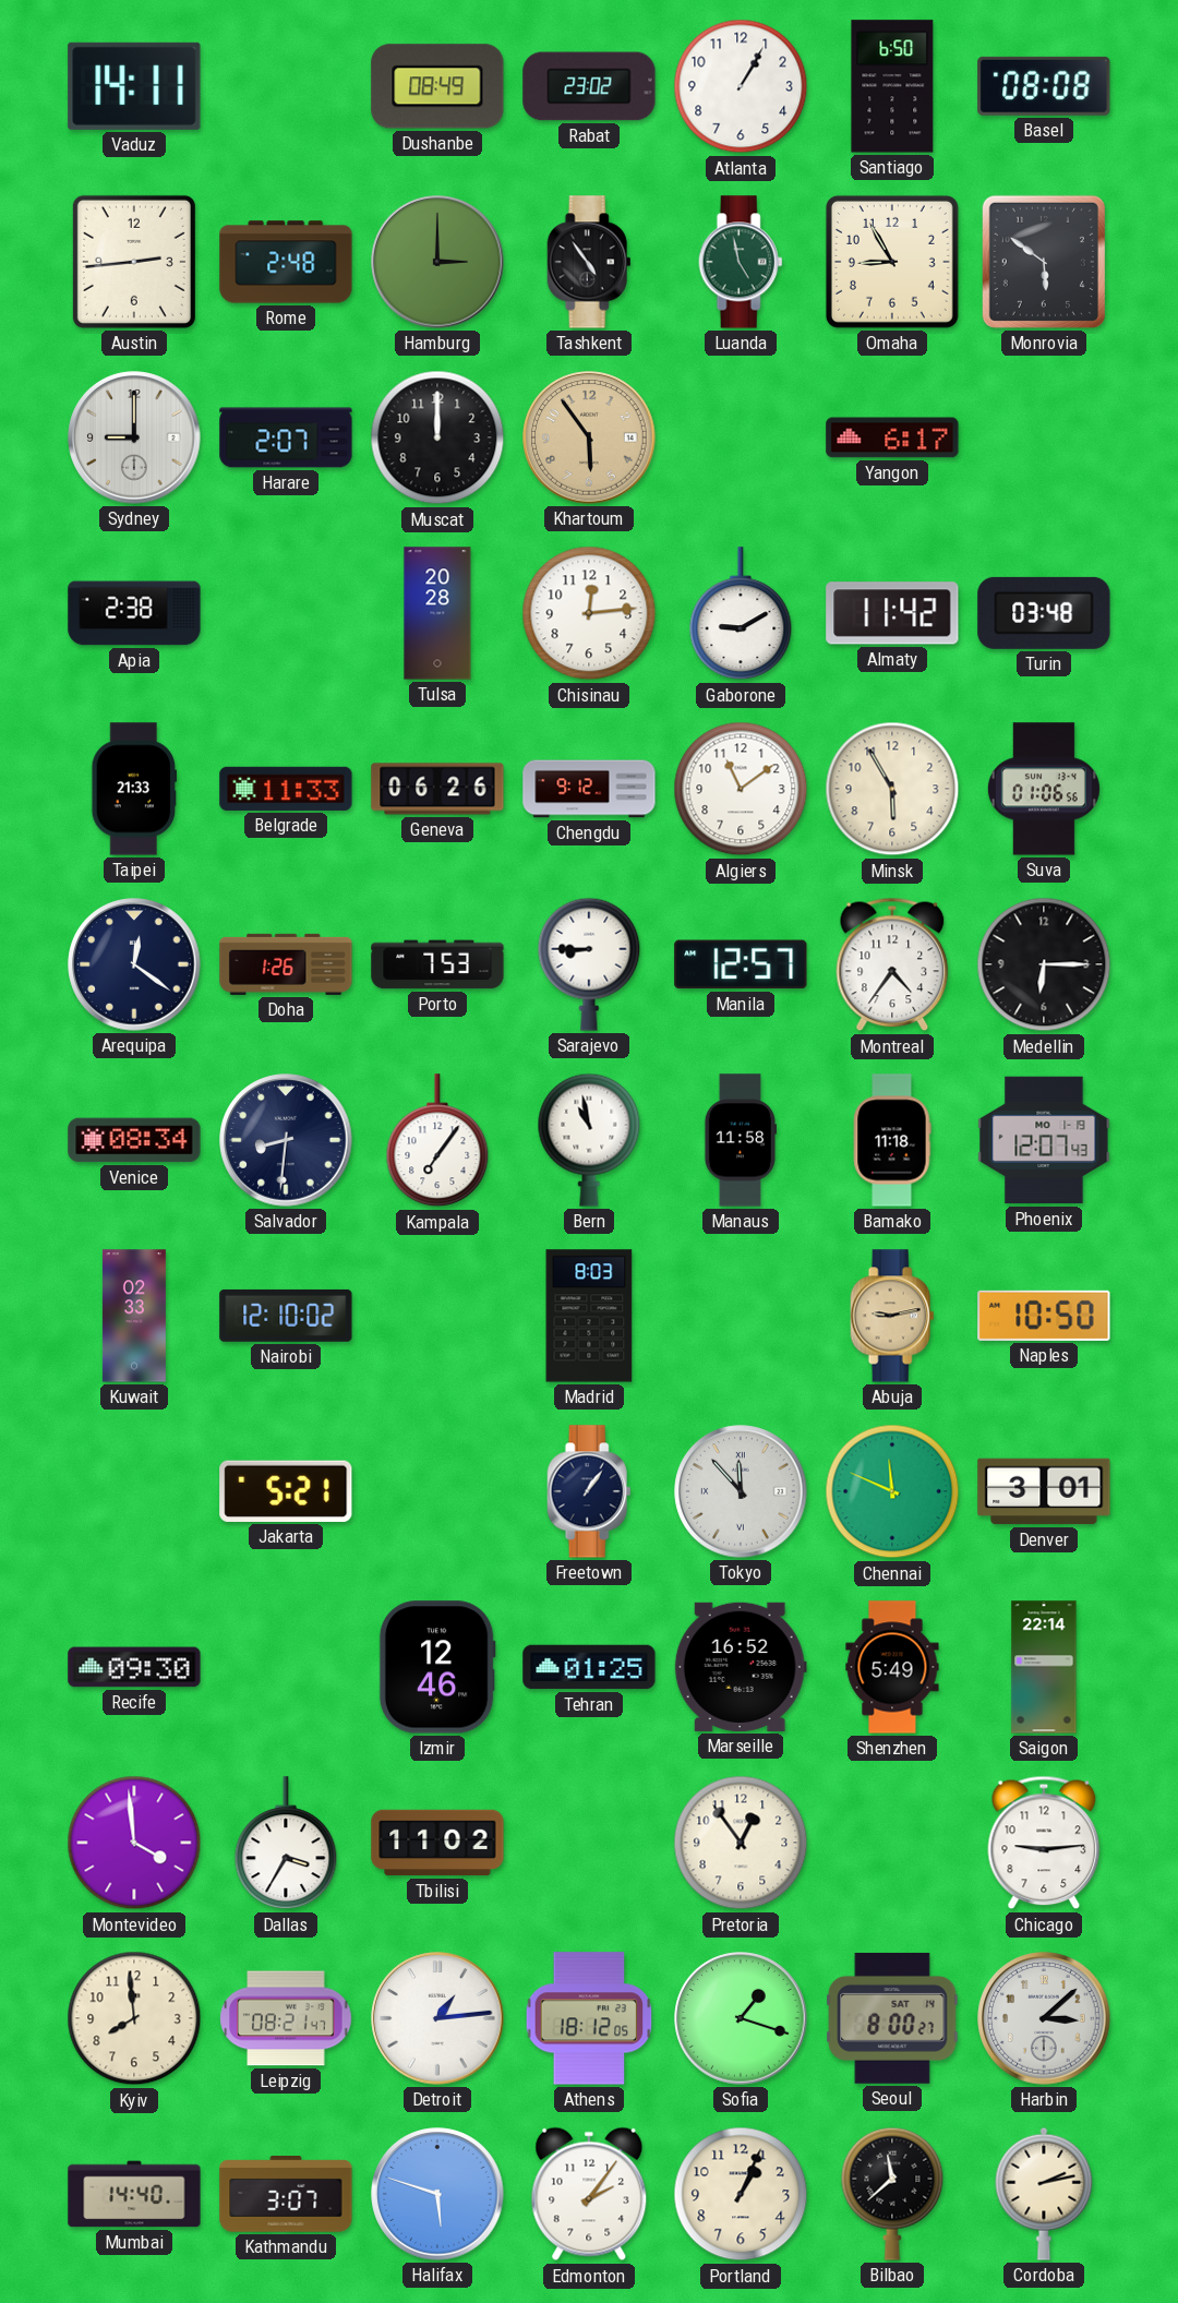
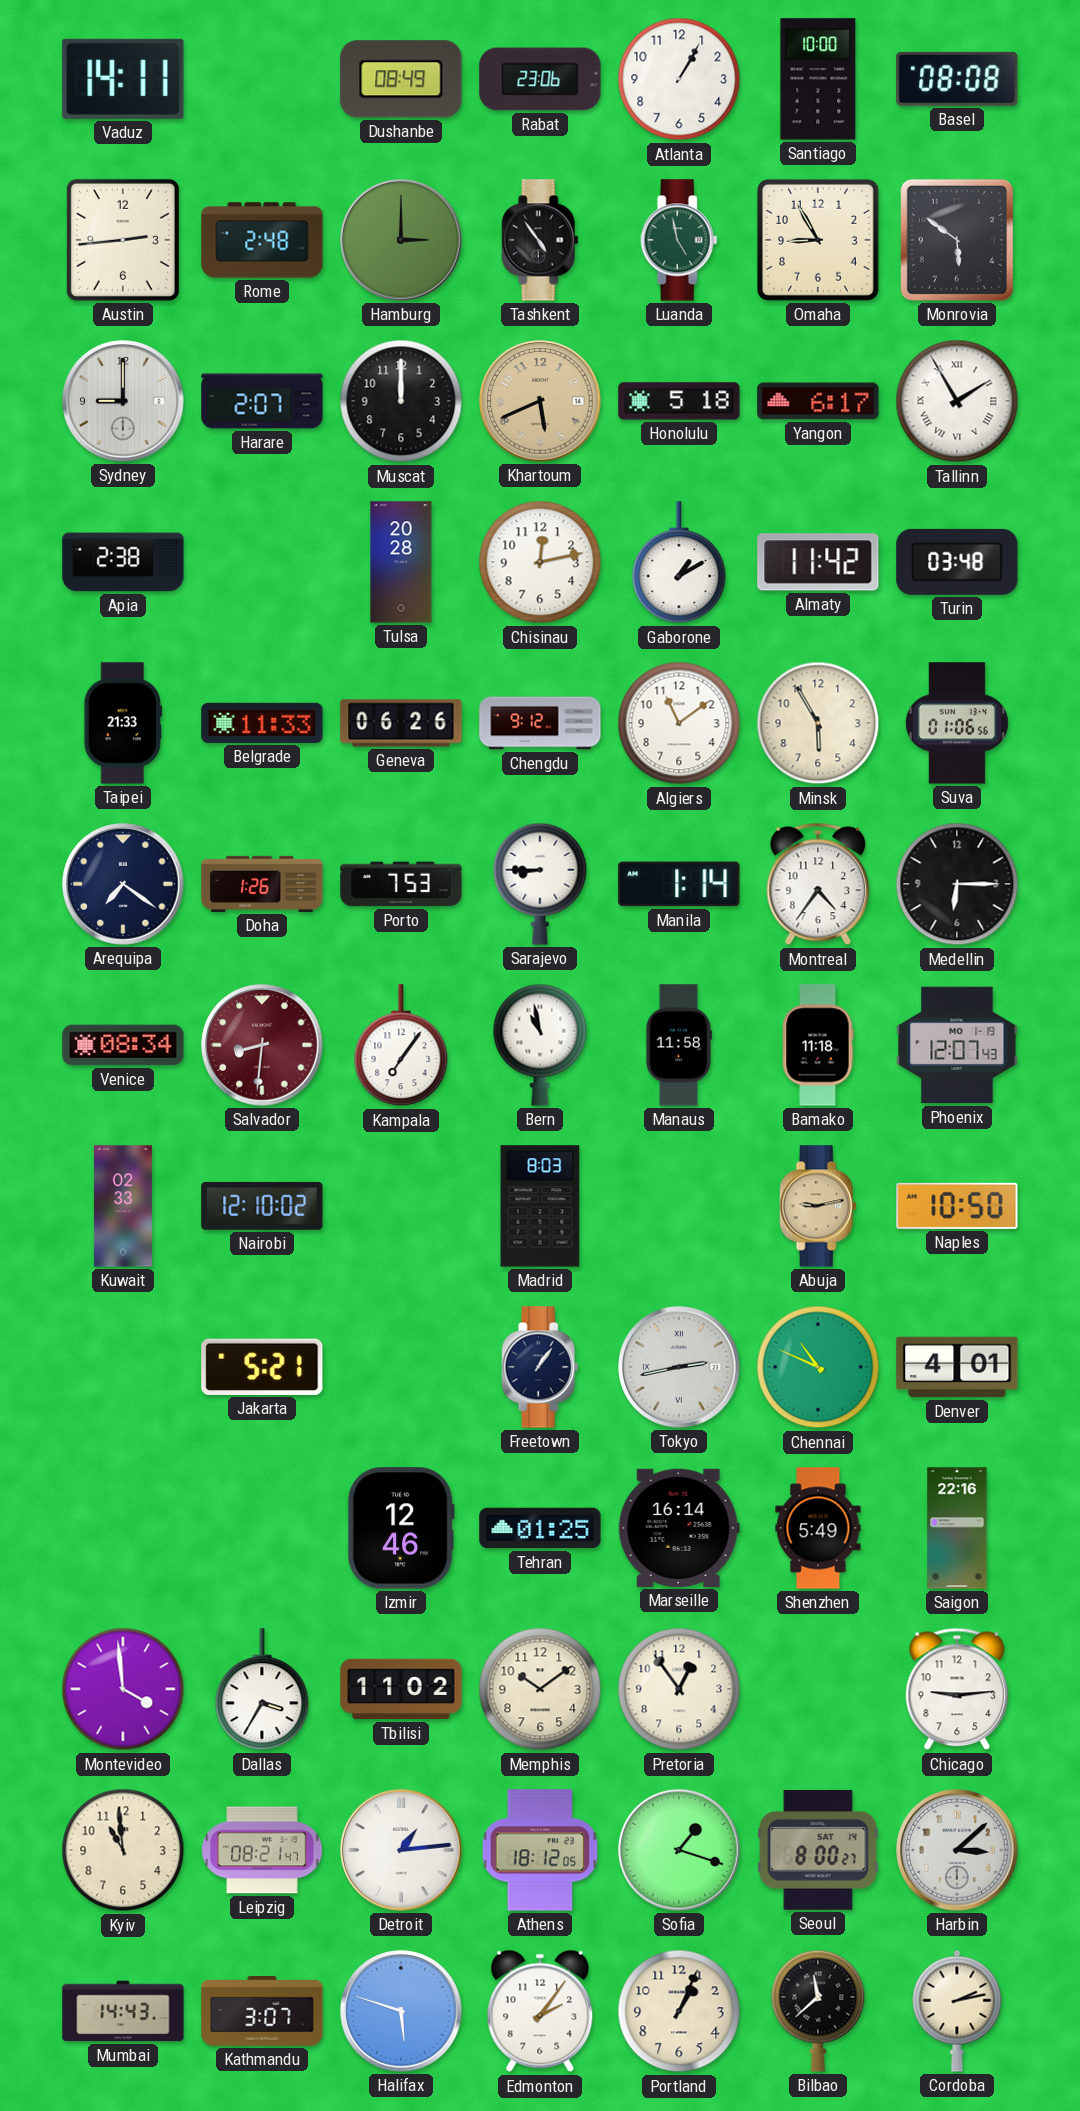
Rabat: 23:02 -> 23:06
Santiago: 6:50 -> 10:00
Khartoum: 5:54 -> 5:41
Honolulu: none -> 5:18
Tallinn: none -> 1:55
Chisinau: 12:14 -> 12:13
Gaborone: 9:10 -> 1:10
Arequipa: 12:21 -> 7:21
Manila: 12:57 -> 1:14
Salvador dial: navy -> burgundy
Tokyo: 11:53 -> 2:43
Chennai: 11:49 -> 10:49
Denver: 3:01 -> 4:01
Recife: 09:30 -> none
Marseille: 16:52 -> 16:14
Saigon: 22:14 -> 22:16
Memphis: none -> 10:09
Kyiv: 7:59 -> 10:59
Mumbai: 14:40 -> 14:43
